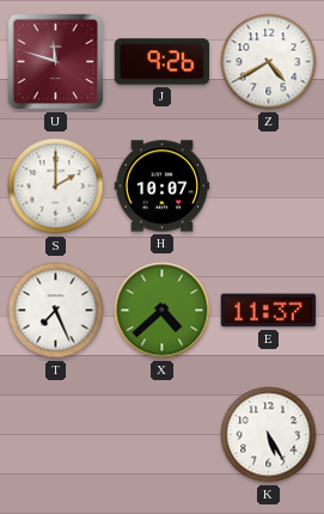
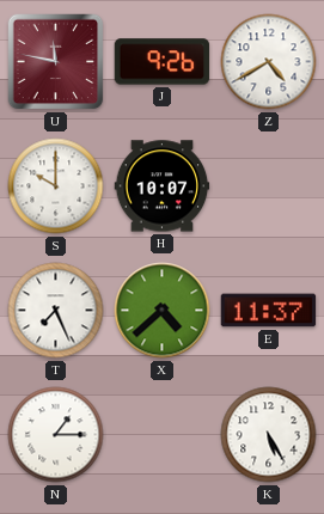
U: 11:48 -> 11:47
S: 2:00 -> 10:00
N: none -> 1:15
